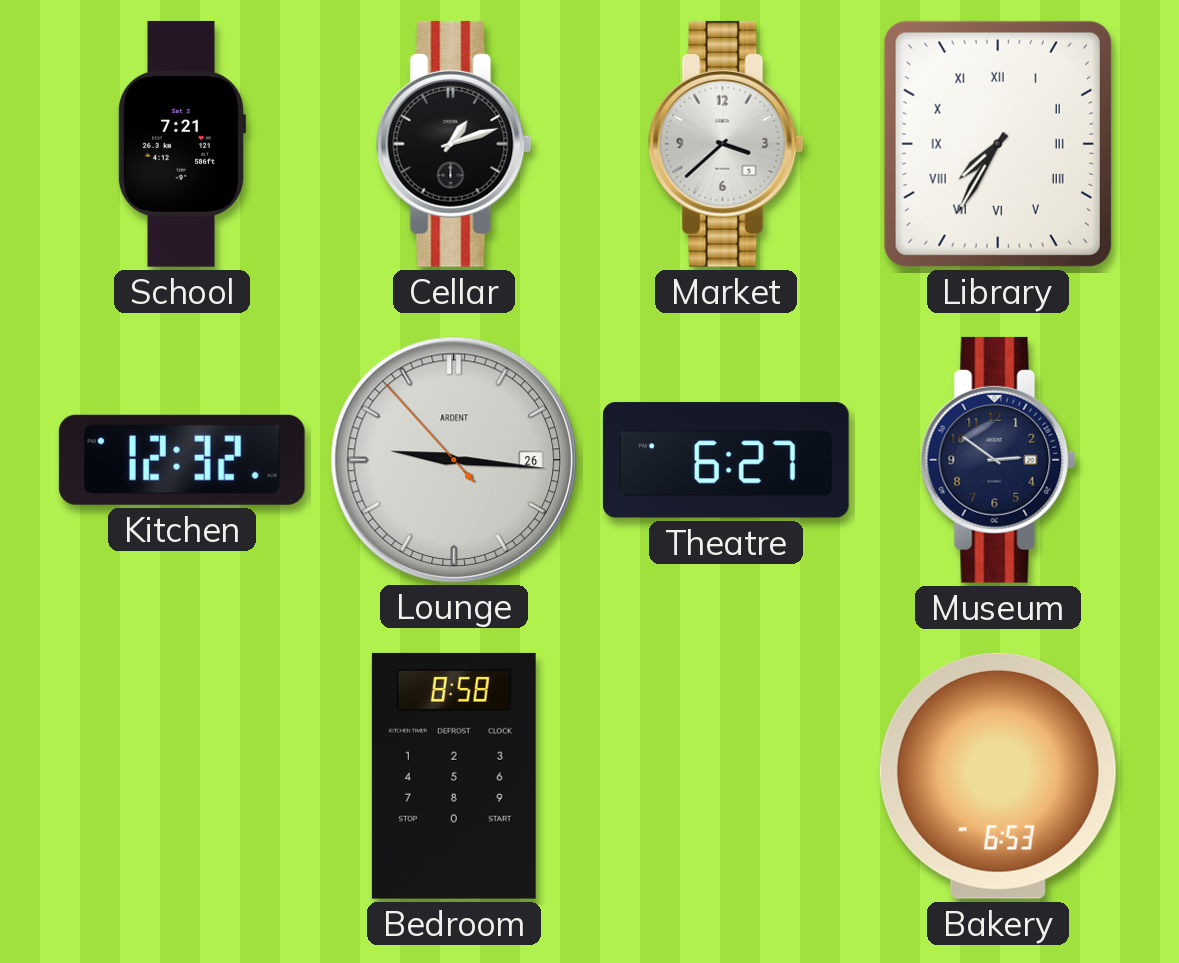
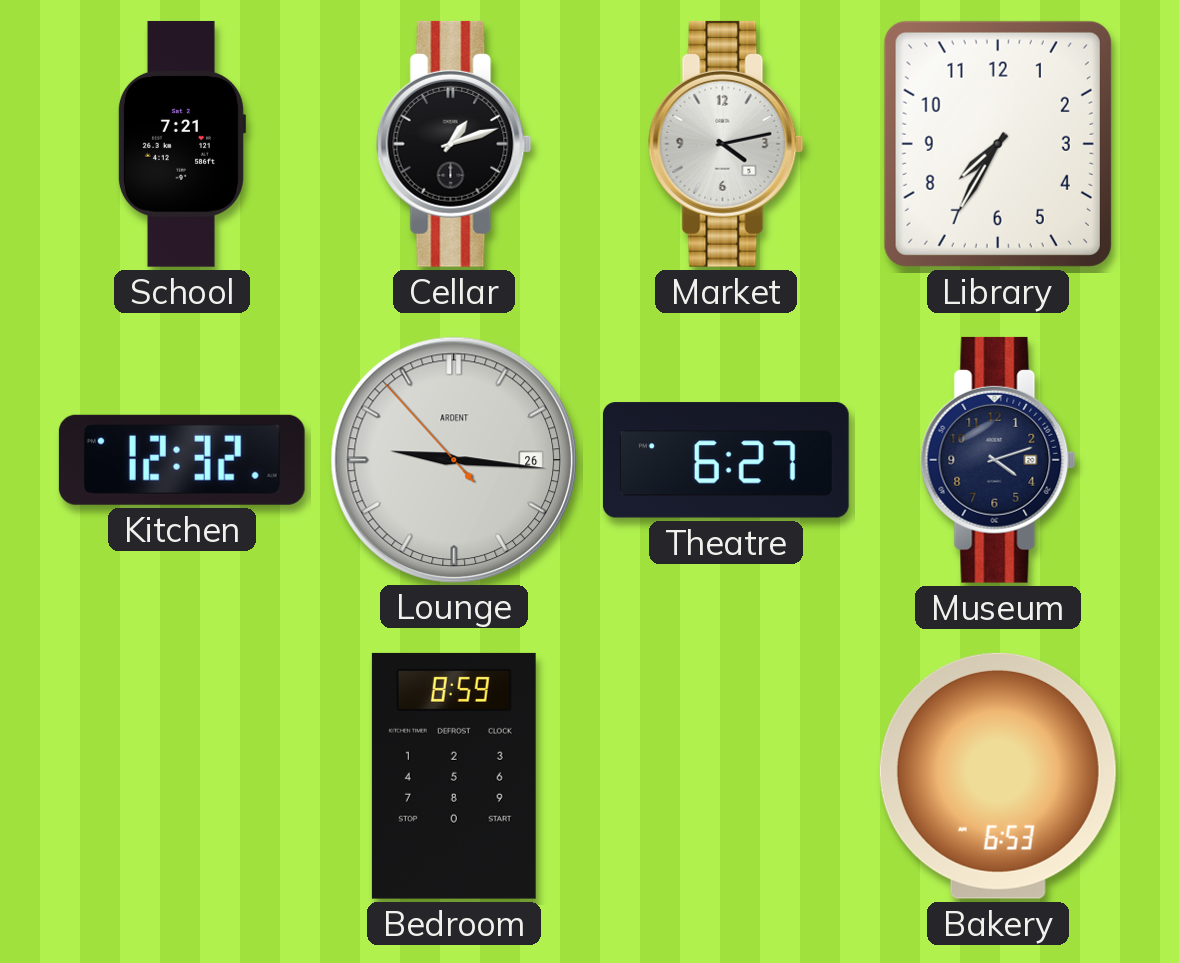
Market: 3:38 -> 4:13
Library numerals: Roman -> Arabic
Museum: 2:51 -> 4:12
Bedroom: 8:58 -> 8:59
